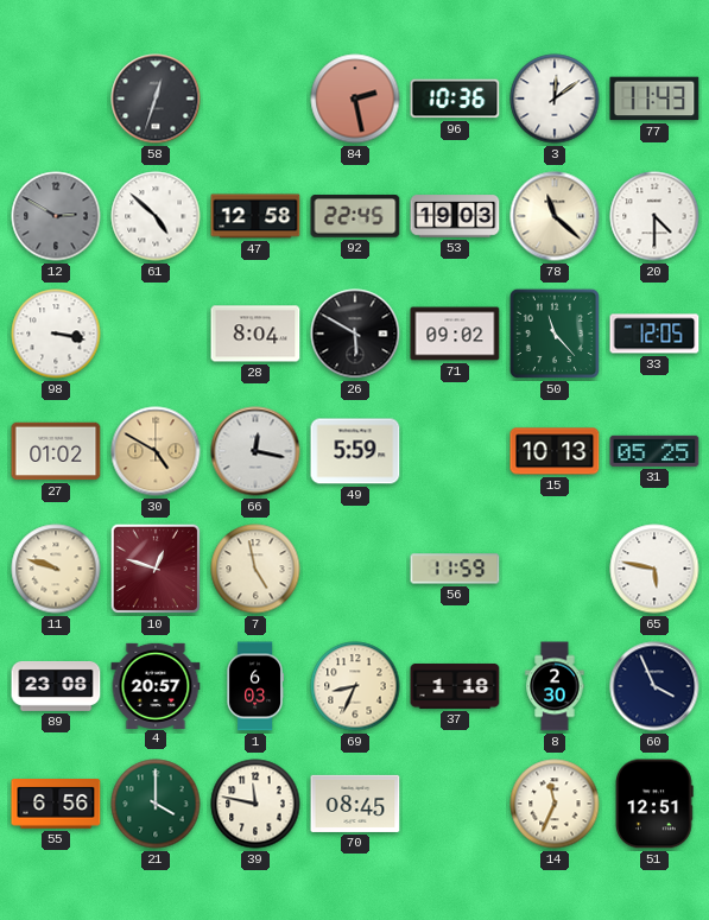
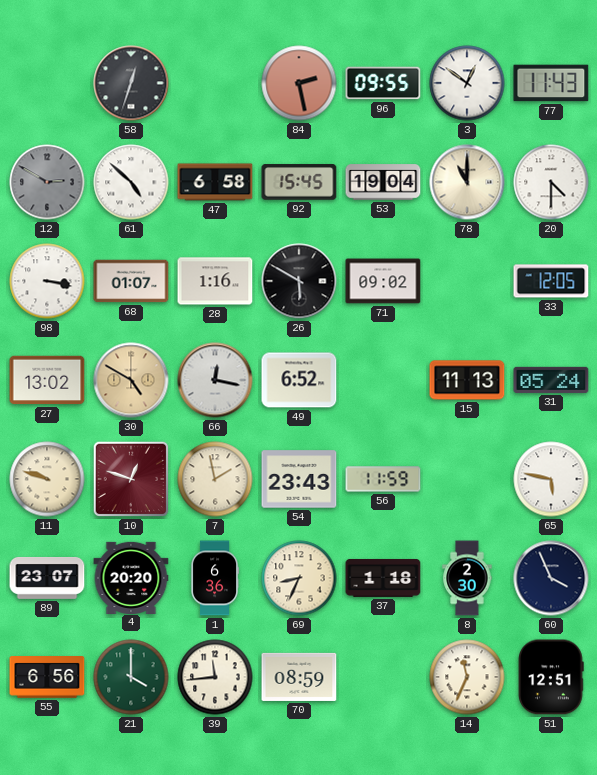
96: 10:36 -> 09:55
3: 12:09 -> 12:51
47: 12:58 -> 6:58
92: 22:45 -> 15:45
53: 19:03 -> 19:04
78: 11:22 -> 11:00
68: none -> 01:07
28: 8:04 -> 1:16
50: 11:23 -> none
27: 01:02 -> 13:02
49: 5:59 -> 6:52
15: 10:13 -> 11:13
31: 05:25 -> 05:24
7: 4:58 -> 1:58
54: none -> 23:43
89: 23:08 -> 23:07
4: 20:57 -> 20:20
1: 6:03 -> 6:36
39: 11:47 -> 11:44
70: 08:45 -> 08:59
